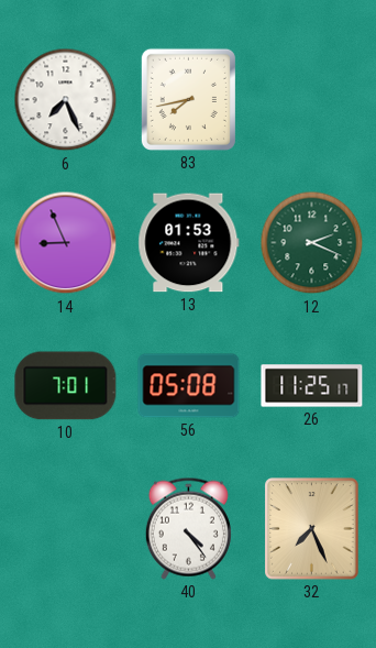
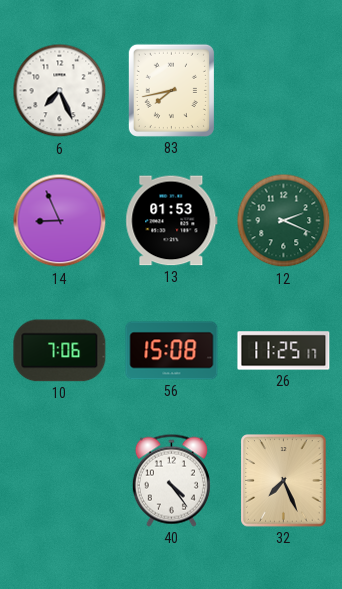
10: 7:01 -> 7:06
56: 05:08 -> 15:08
